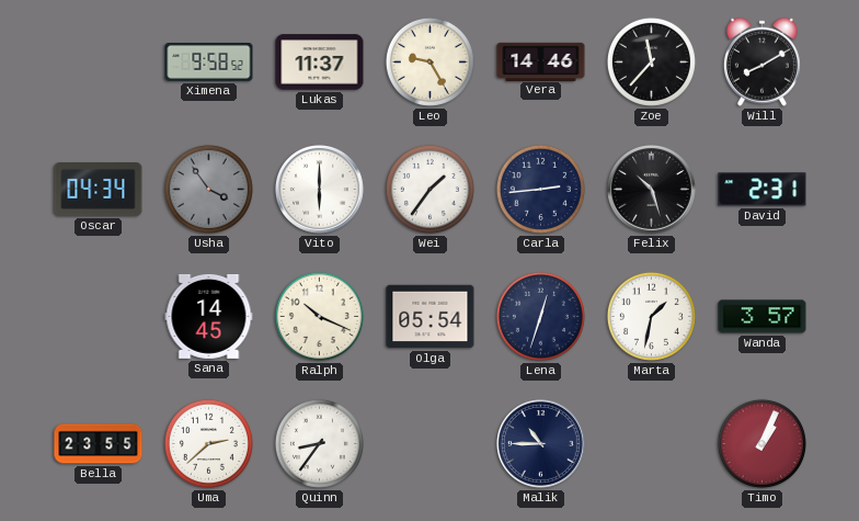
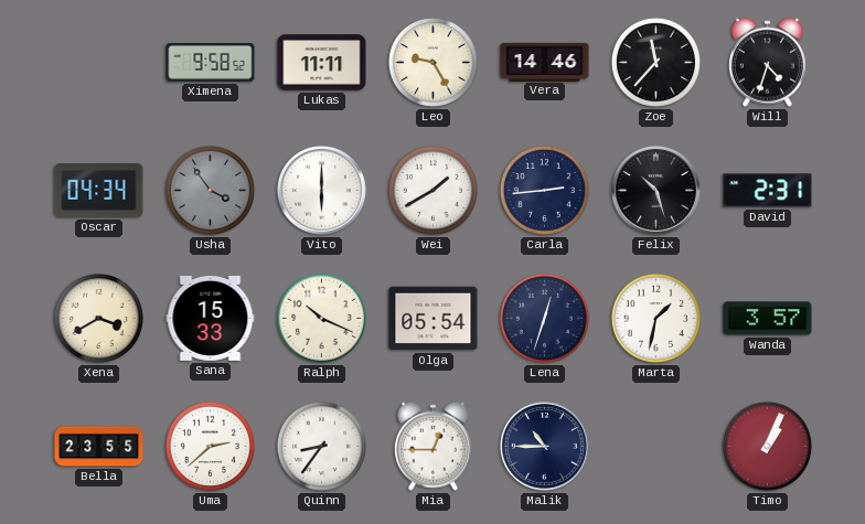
Lukas: 11:37 -> 11:11
Will: 8:10 -> 4:33
Wei: 1:36 -> 1:40
Xena: none -> 3:40
Sana: 14:45 -> 15:33
Mia: none -> 12:45
